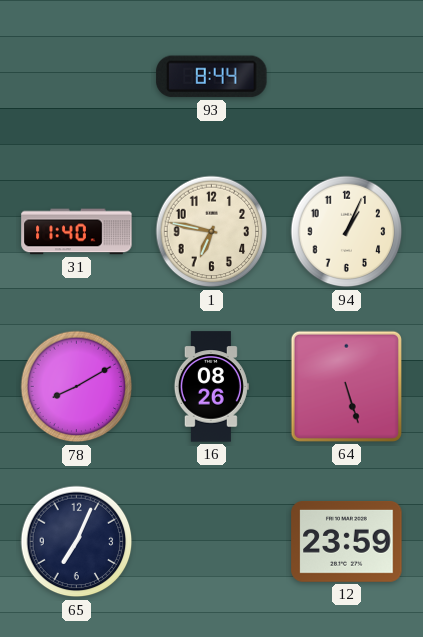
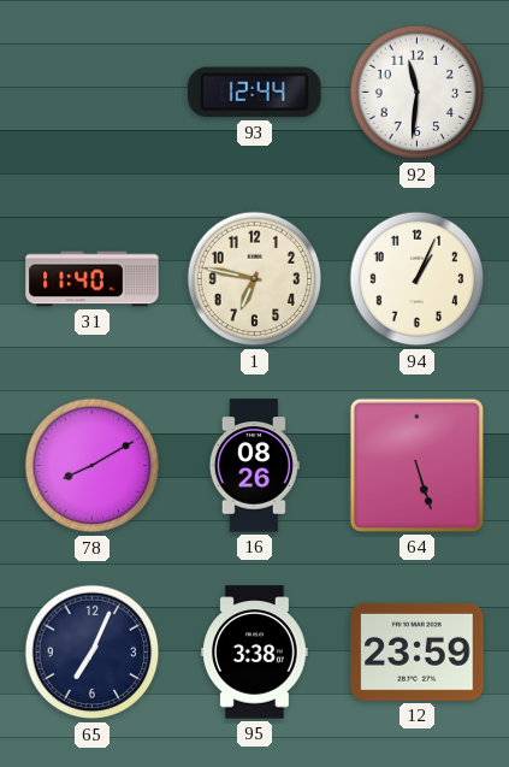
93: 8:44 -> 12:44
92: none -> 11:31
95: none -> 3:38
